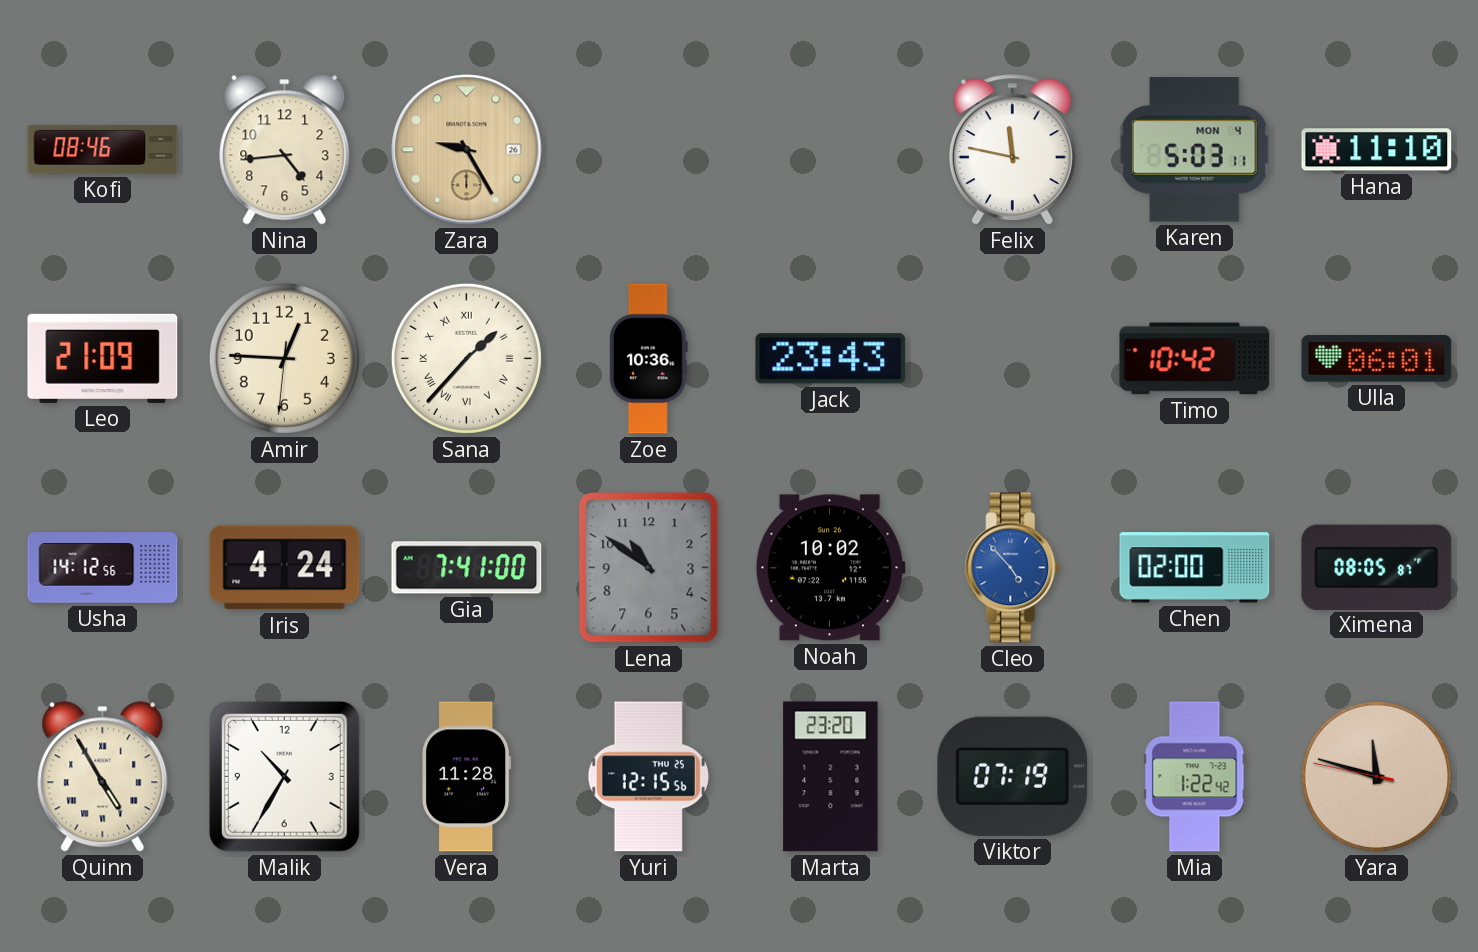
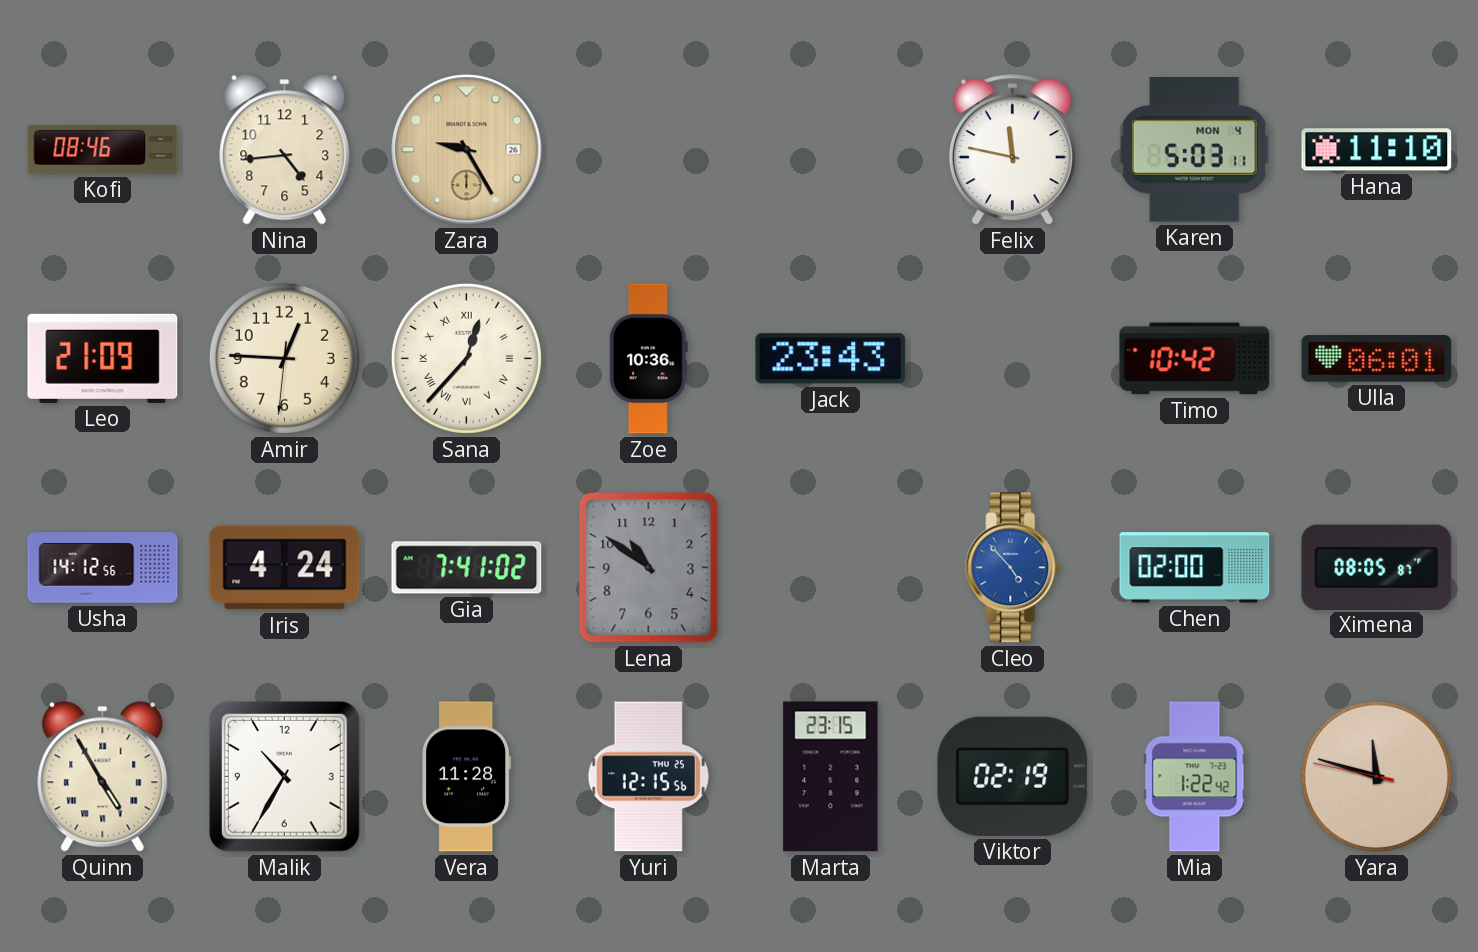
Sana: 1:37 -> 12:37
Gia: 7:41:00 -> 7:41:02
Noah: 10:02 -> none
Marta: 23:20 -> 23:15
Viktor: 07:19 -> 02:19
